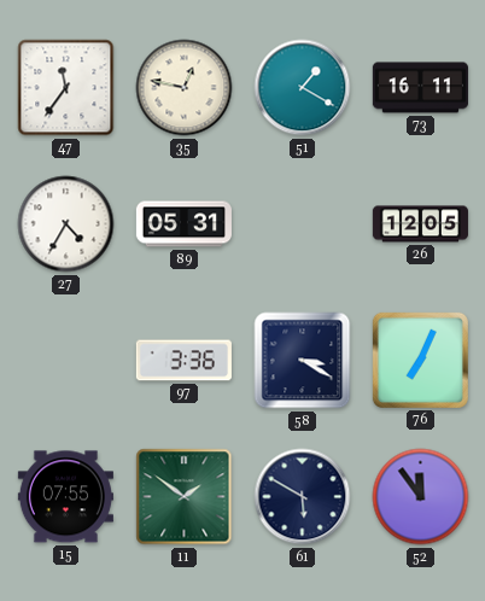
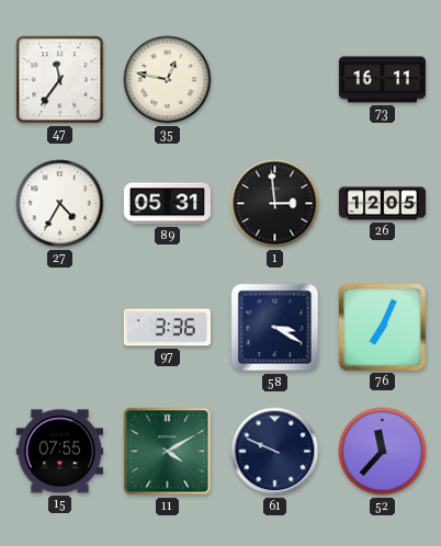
51: 1:20 -> none
1: none -> 2:59
11: 1:51 -> 4:10
61: 5:50 -> 9:49
52: 11:54 -> 11:37
